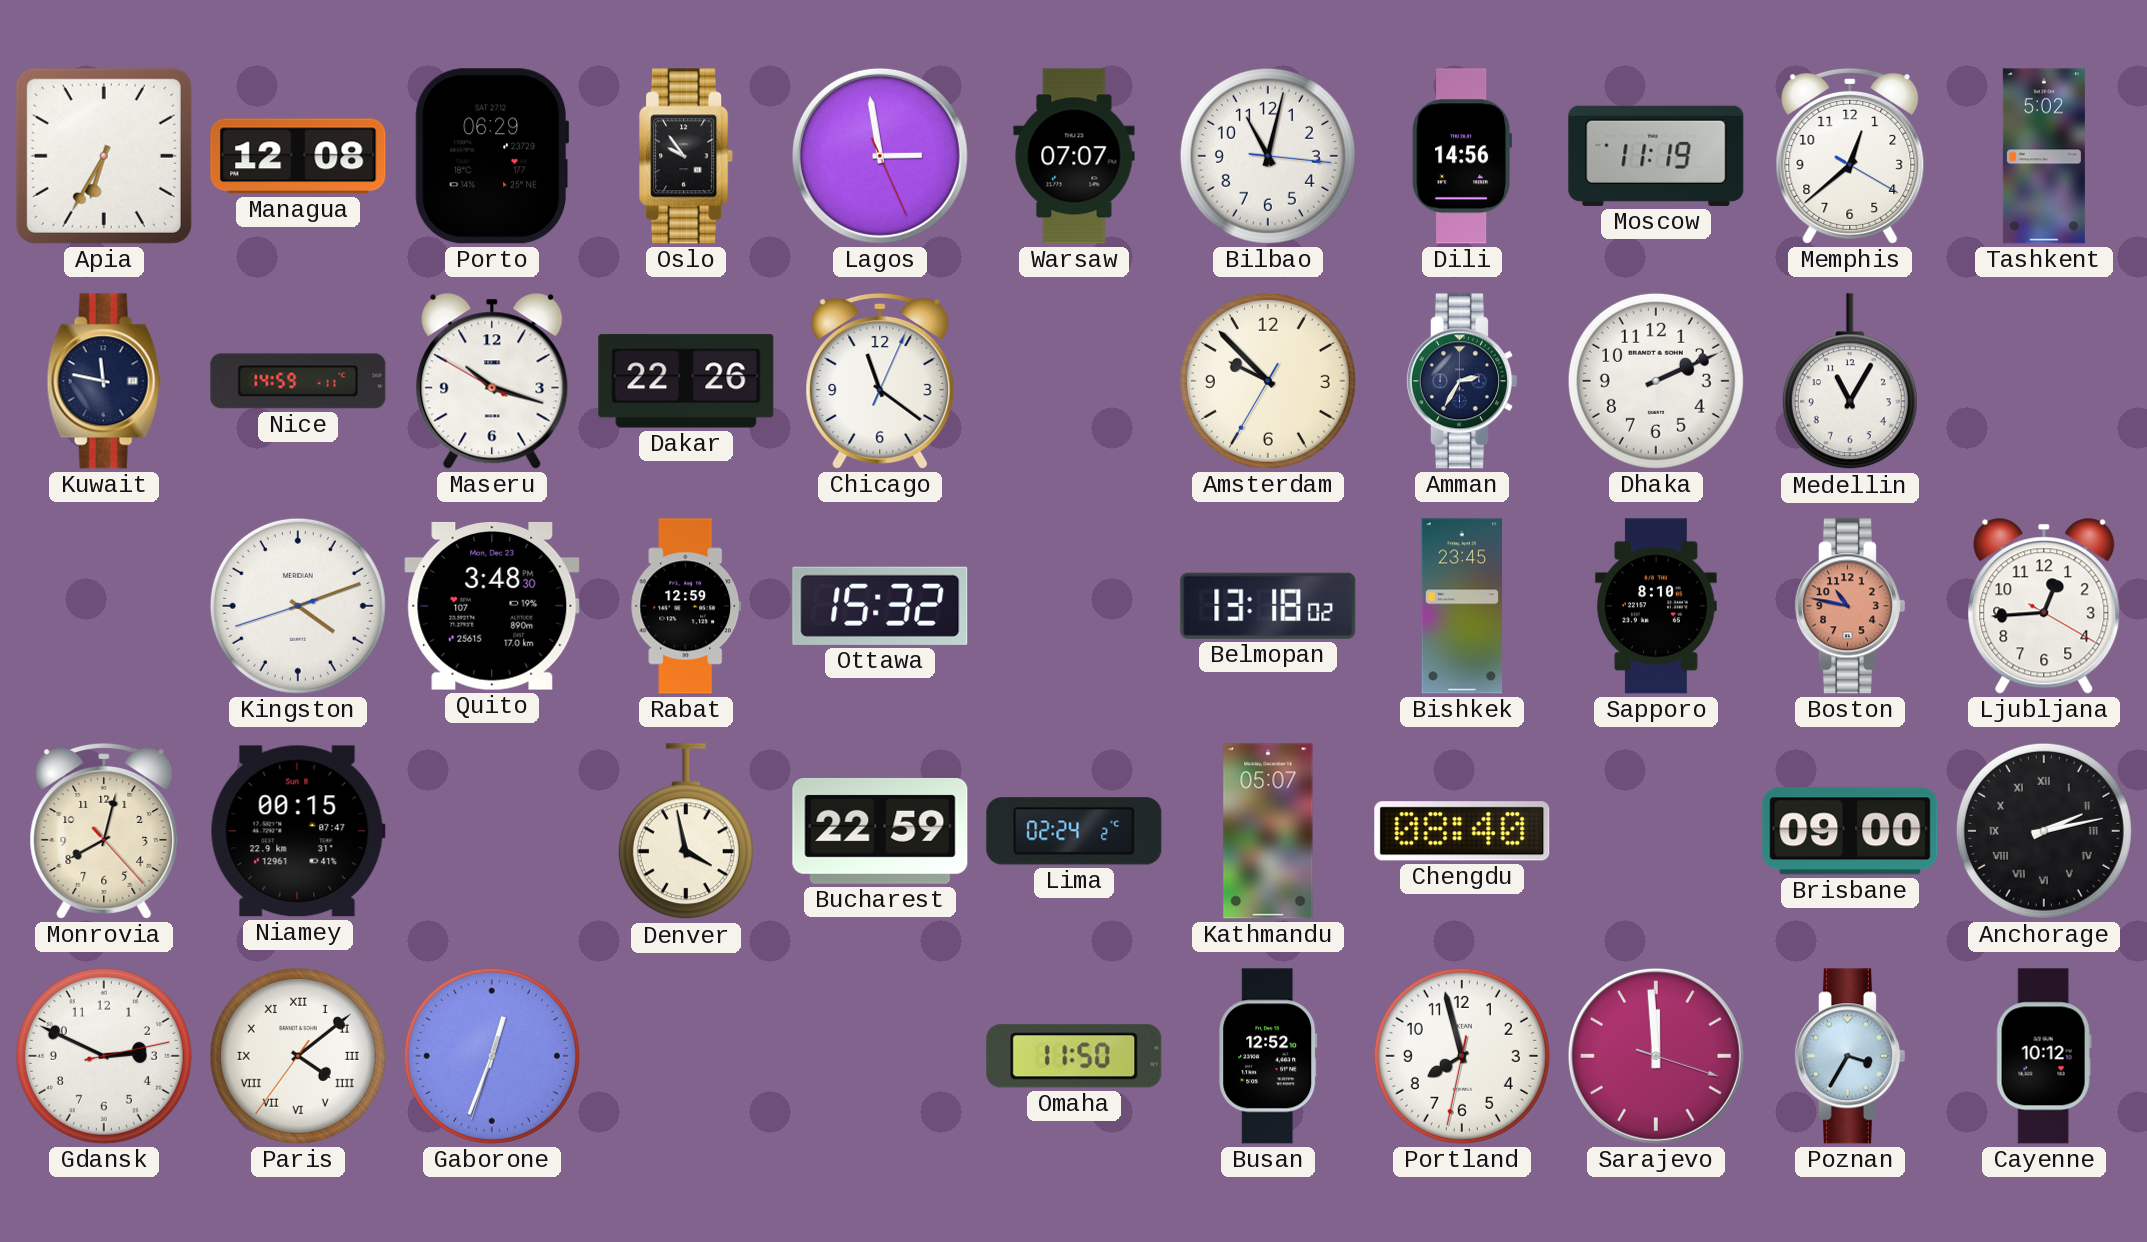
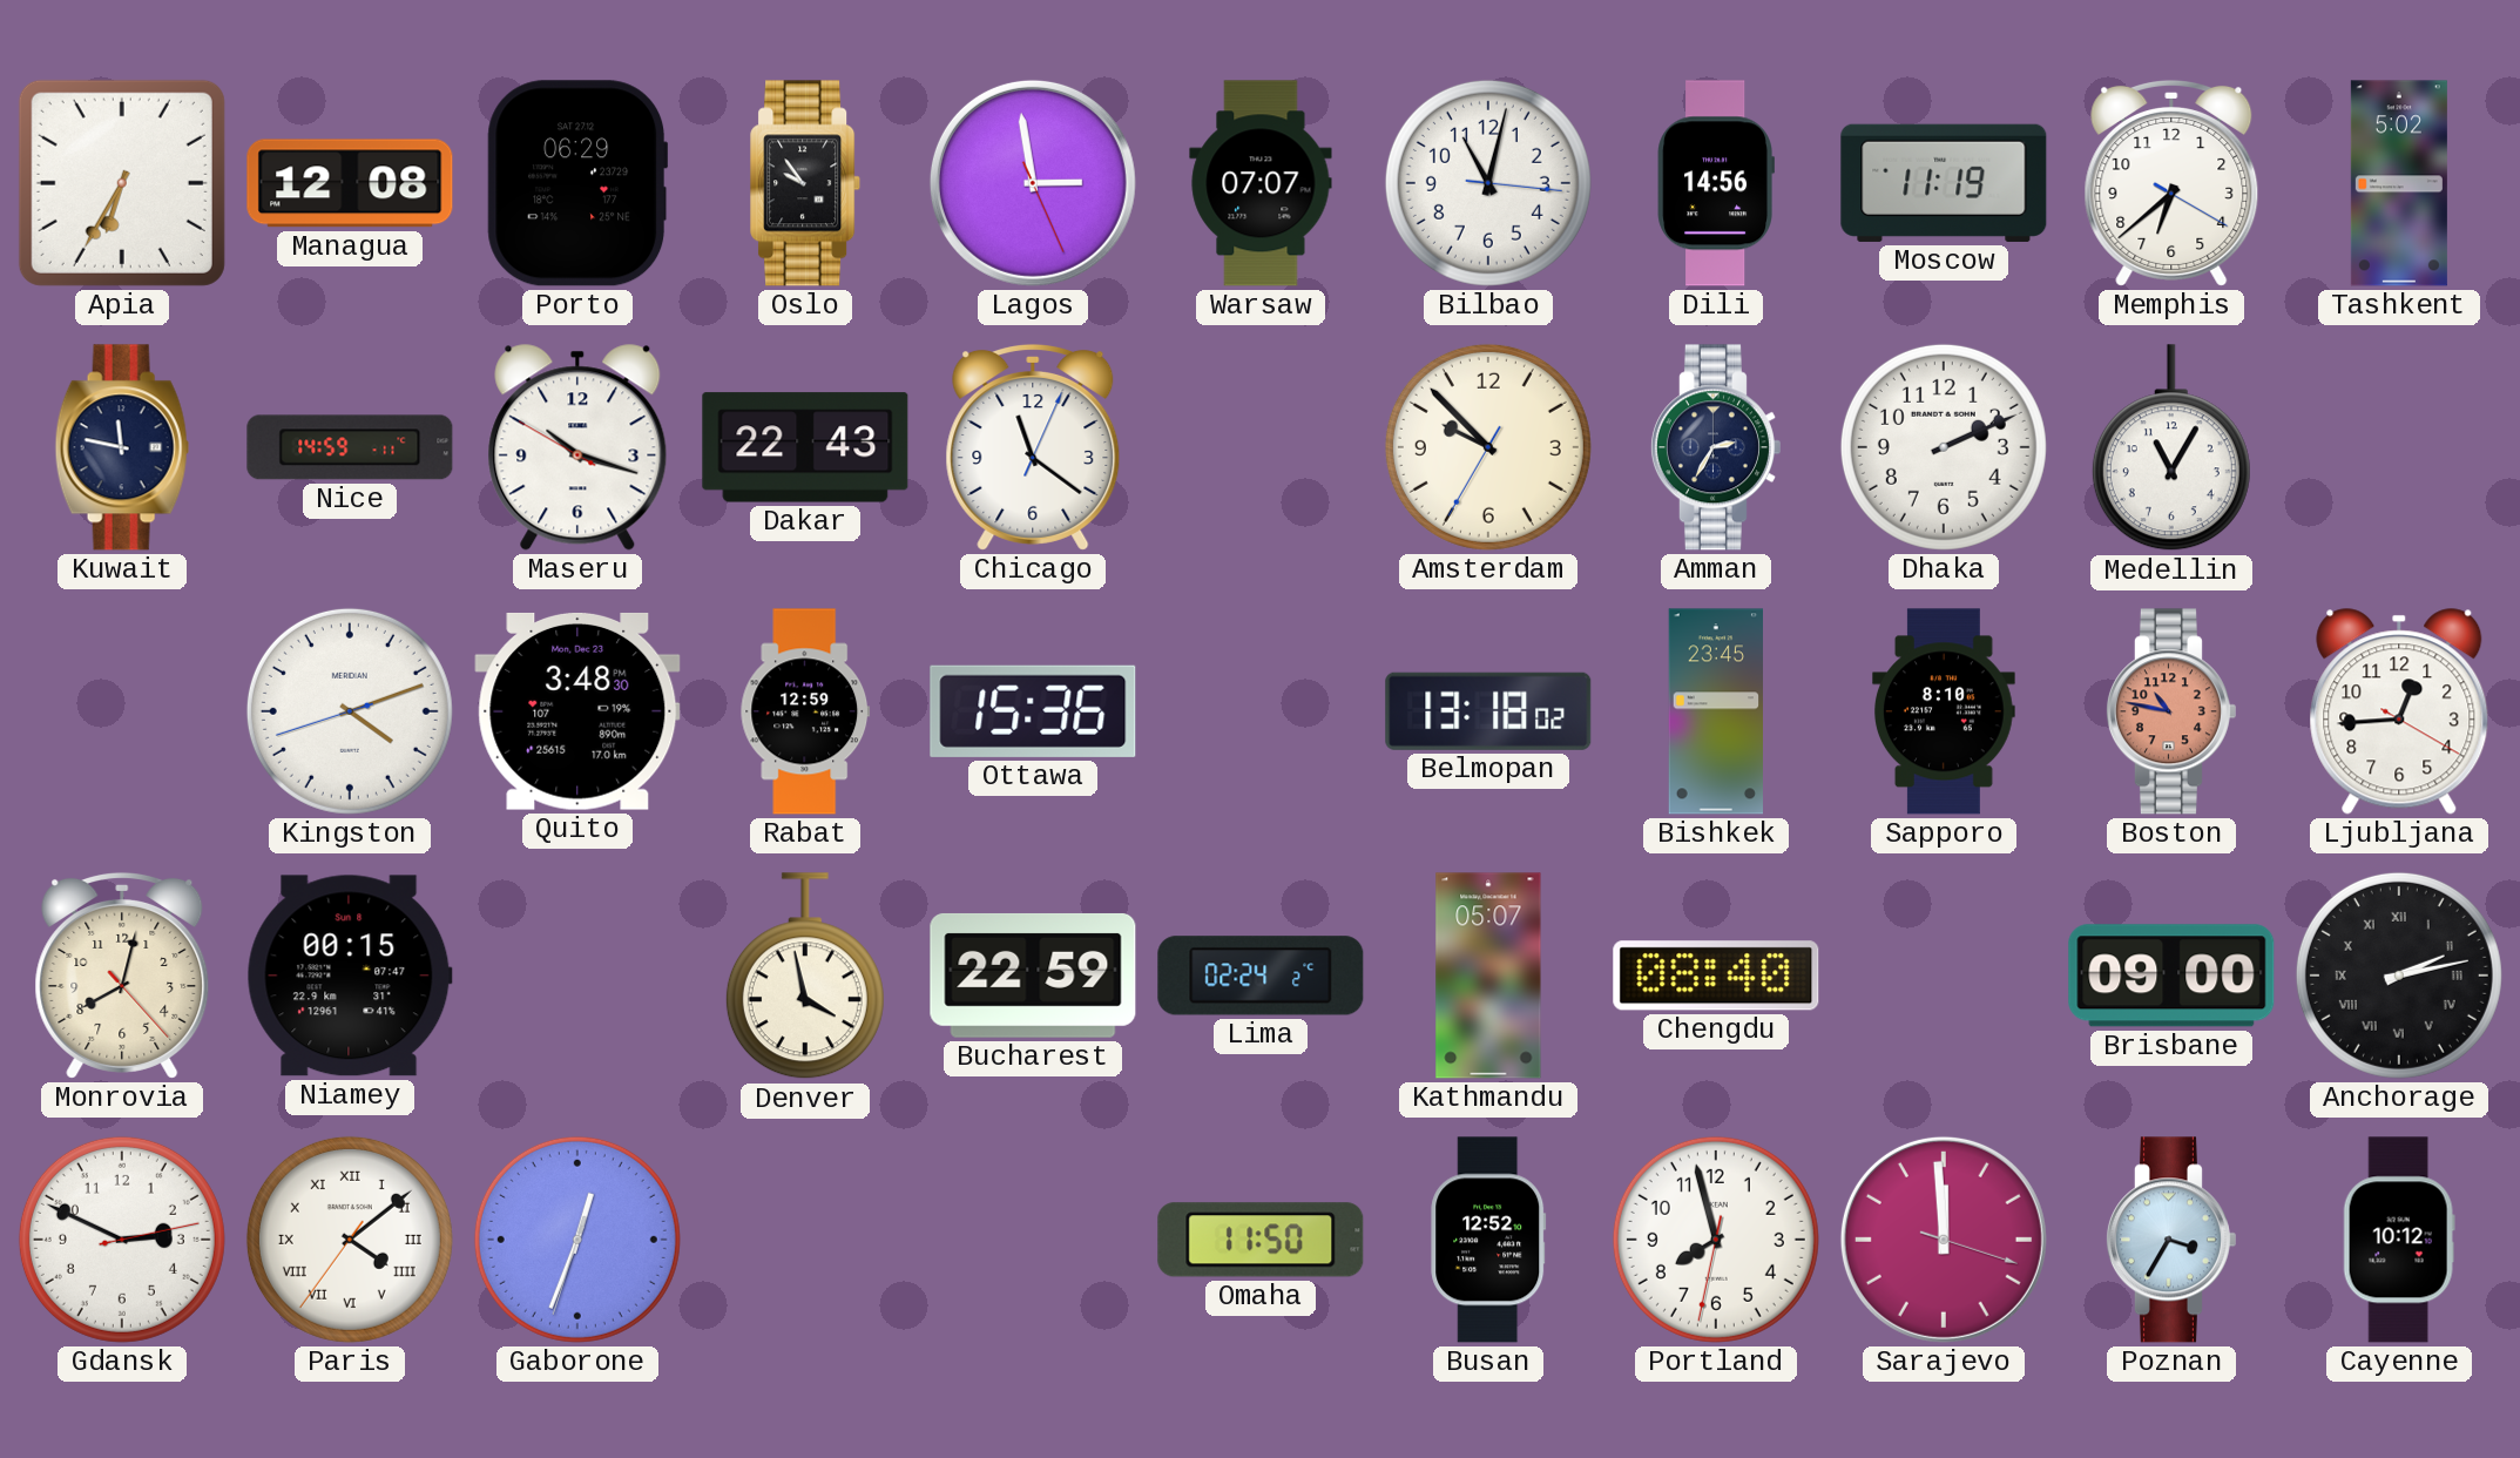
Memphis: 12:38 -> 6:38
Dakar: 22:26 -> 22:43
Ottawa: 15:32 -> 15:36
